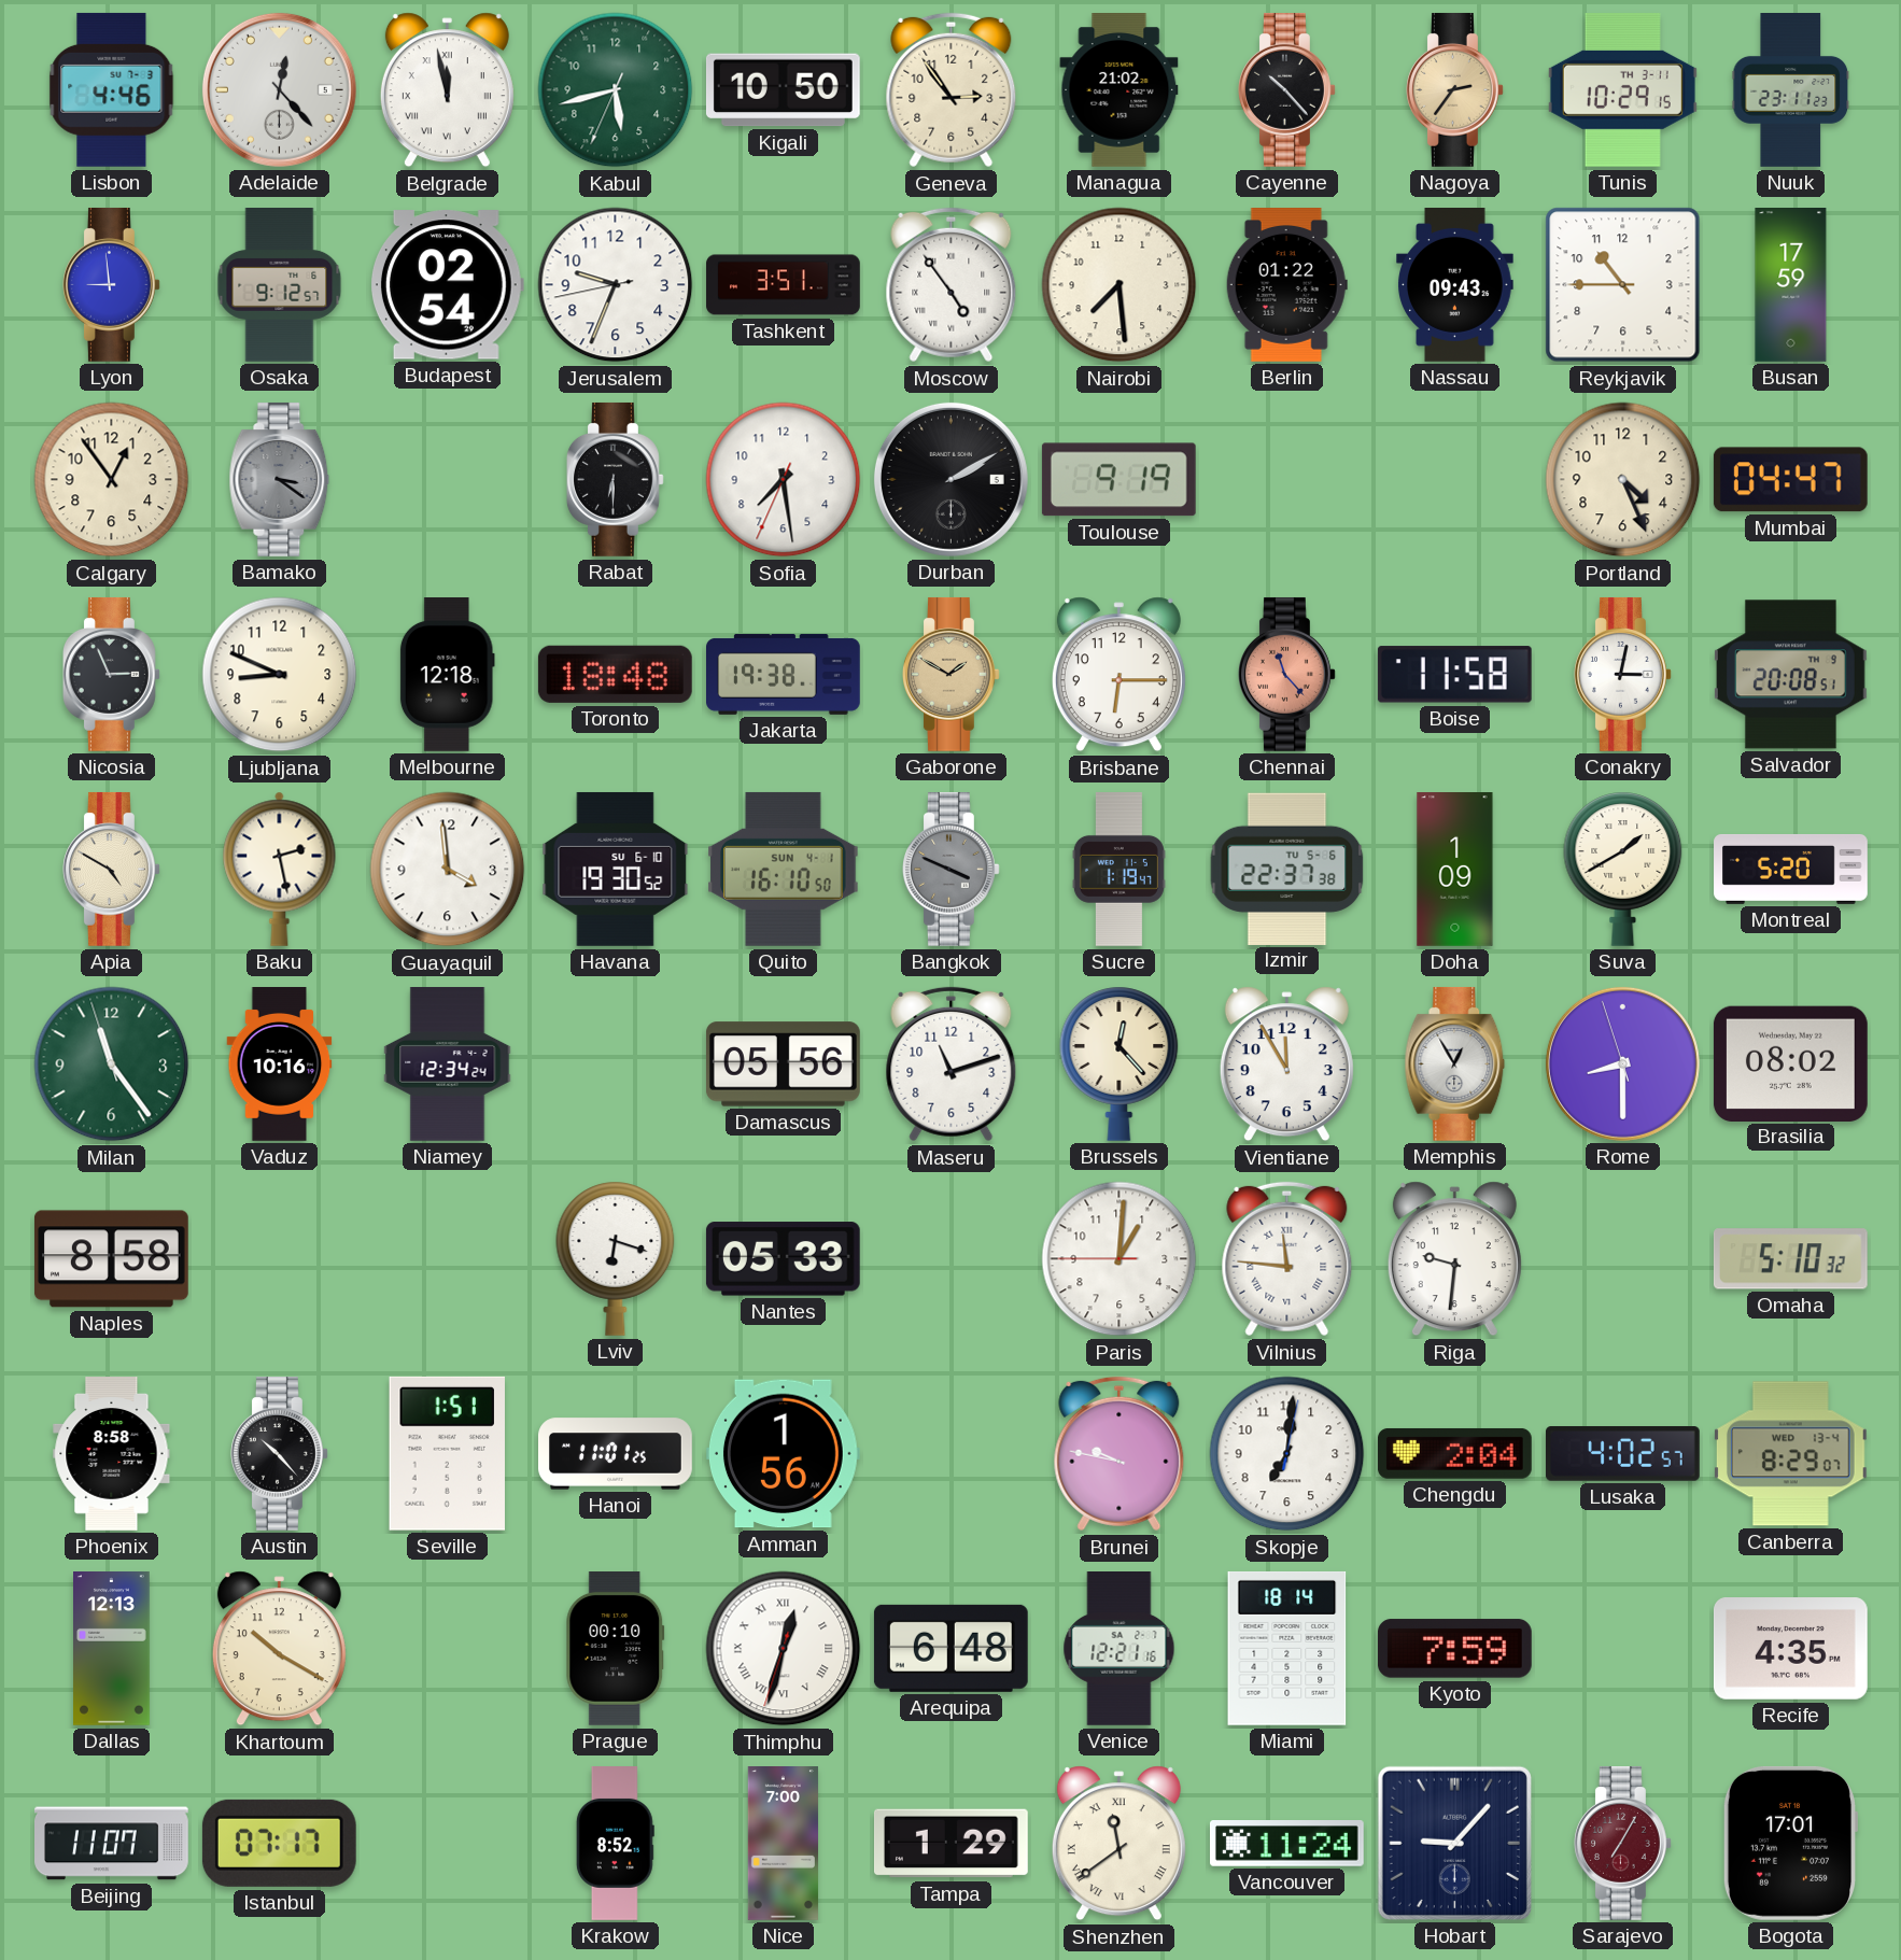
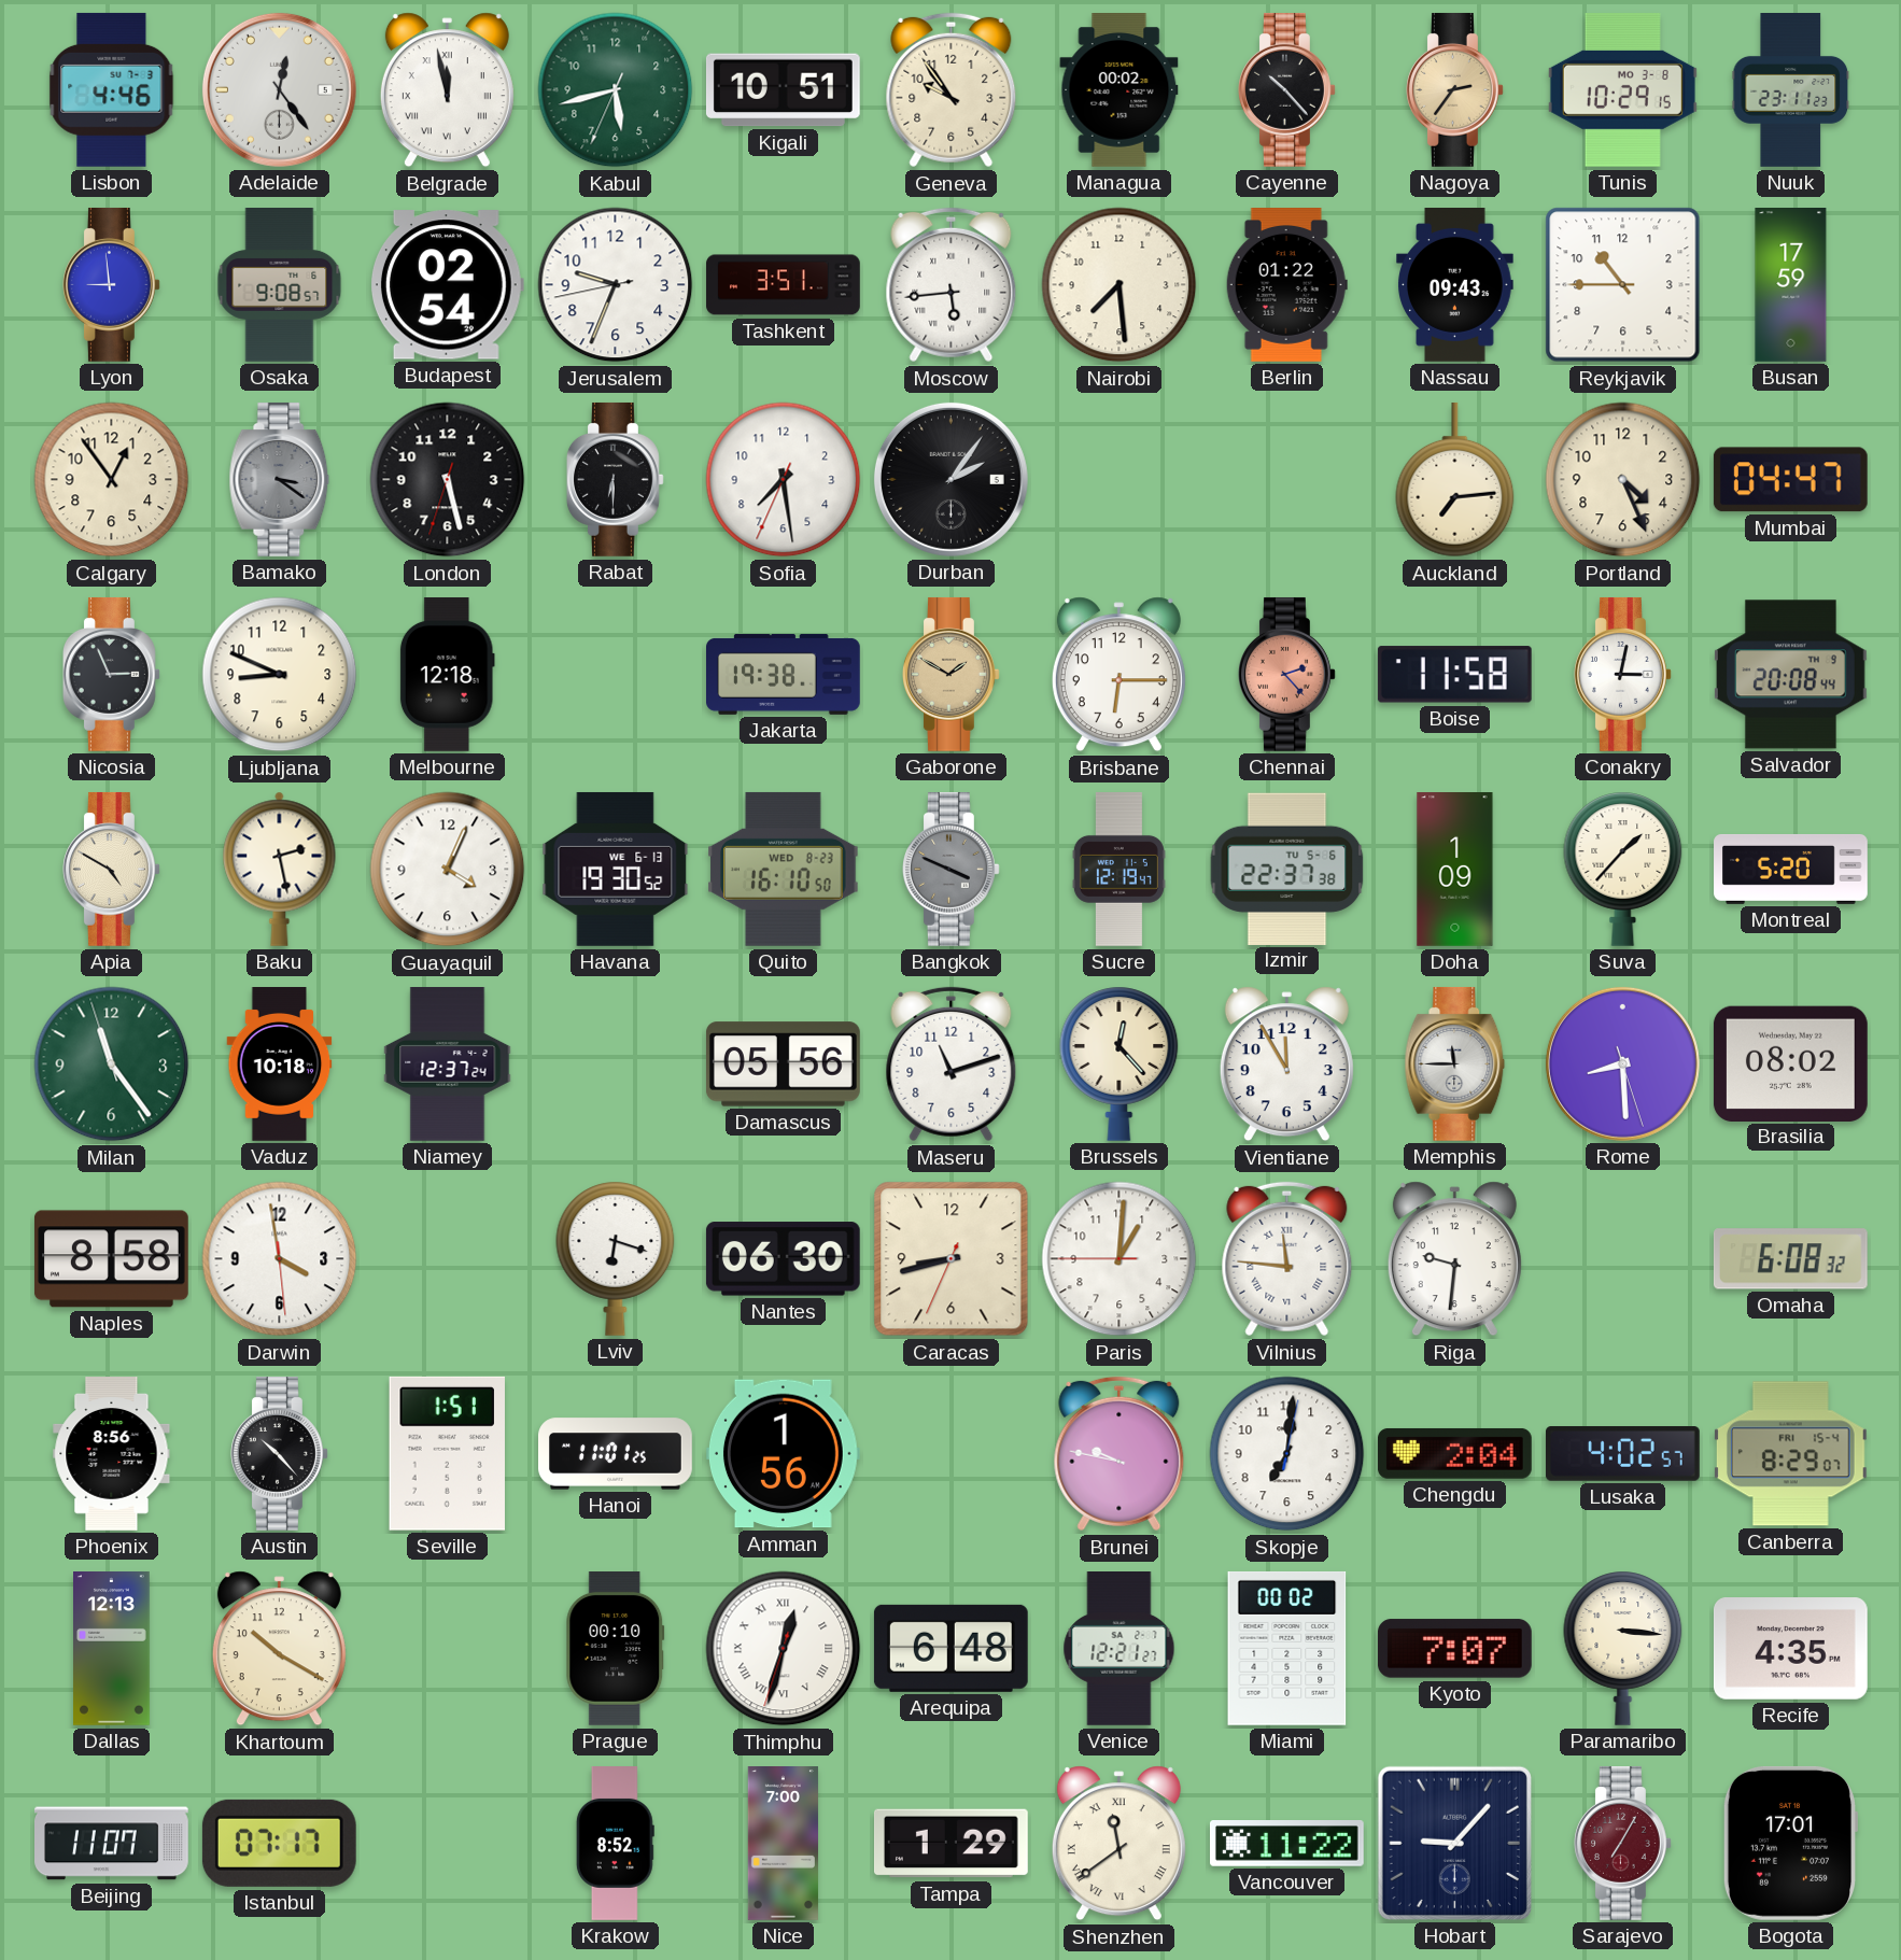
Adelaide: 12:23 -> 12:24
Kigali: 10:50 -> 10:51
Geneva: 2:54 -> 9:54
Managua: 21:02 -> 00:02
Tunis date: TH 3-11 -> MO 3-8
Osaka: 9:12 -> 9:08
Moscow: 4:54 -> 5:44
London: none -> 5:27
Durban: 2:10 -> 2:06
Toulouse: 9:19 -> none
Auckland: none -> 7:14
Toronto: 18:48 -> none
Chennai: 11:23 -> 2:23
Salvador: 20:08:51 -> 20:08:44
Guayaquil: 3:59 -> 4:04
Havana date: SU 6-10 -> WE 6-13
Quito date: SUN 4-1 -> WED 8-23
Sucre: 1:19 -> 12:19
Suva: 1:40 -> 1:37
Vaduz: 10:16 -> 10:18
Niamey: 12:34 -> 12:37
Memphis: 12:55 -> 11:45
Rome: 8:29:57 -> 8:29:27
Darwin: none -> 3:58
Nantes: 05:33 -> 06:30
Caracas: none -> 8:42
Omaha: 5:10 -> 6:08
Phoenix: 8:58 -> 8:56
Canberra date: WED 13-4 -> FRI 15-4
Venice: 12:21:16 -> 12:21:27
Miami: 18:14 -> 00:02
Kyoto: 7:59 -> 7:07
Paramaribo: none -> 3:16
Vancouver: 11:24 -> 11:22
